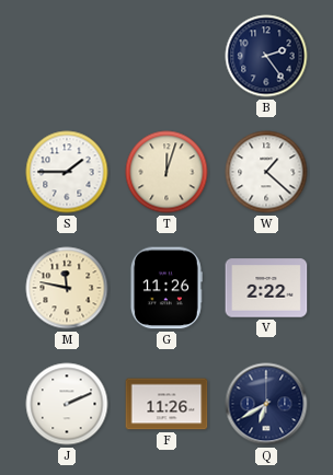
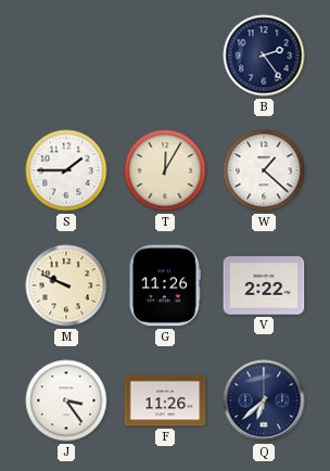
T: 12:03 -> 12:05
M: 11:47 -> 9:49
J: 2:11 -> 3:24
Q: 6:40 -> 6:38
